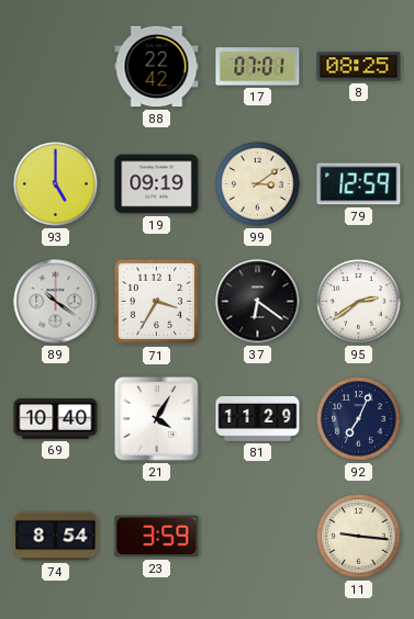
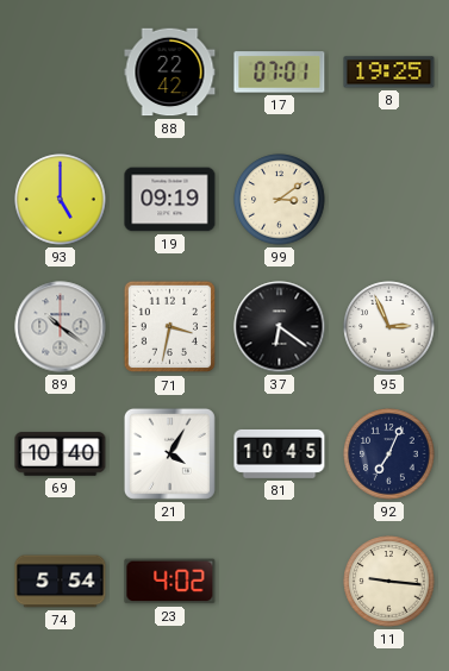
8: 08:25 -> 19:25
79: 12:59 -> none
71: 3:35 -> 3:32
95: 2:39 -> 2:56
81: 11:29 -> 10:45
74: 8:54 -> 5:54
23: 3:59 -> 4:02
